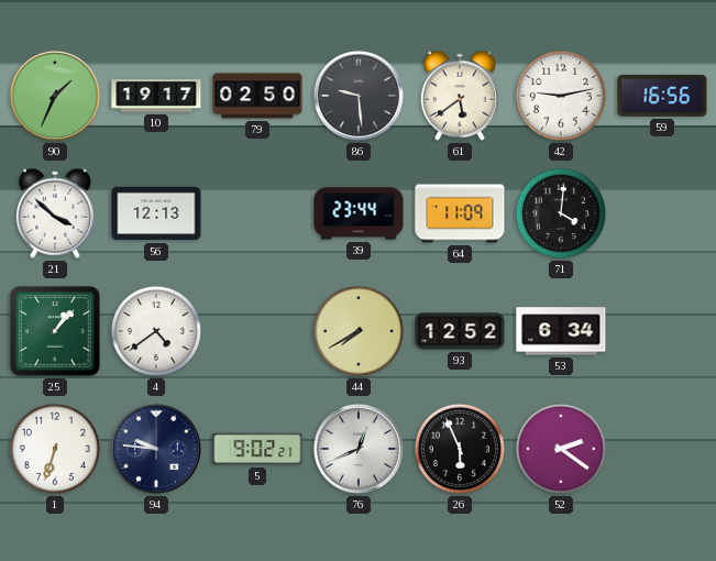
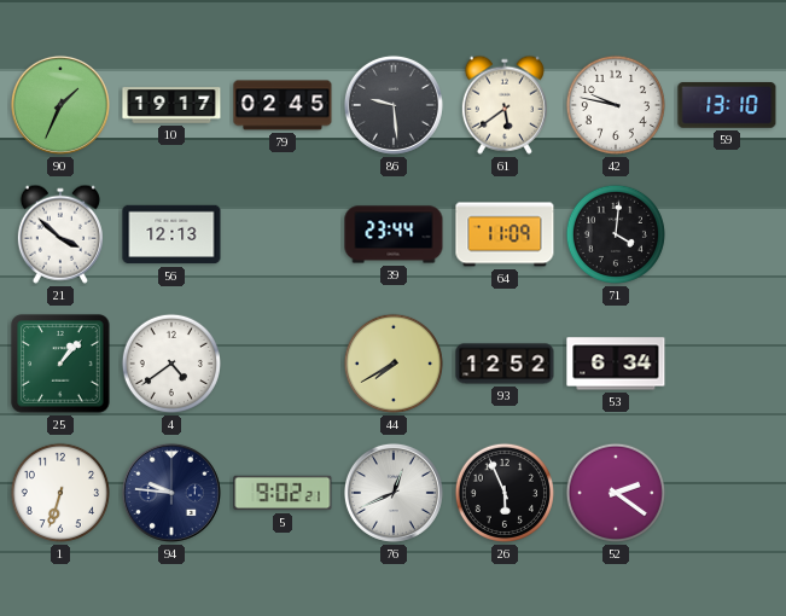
79: 02:50 -> 02:45
42: 9:13 -> 9:47
59: 16:56 -> 13:10
